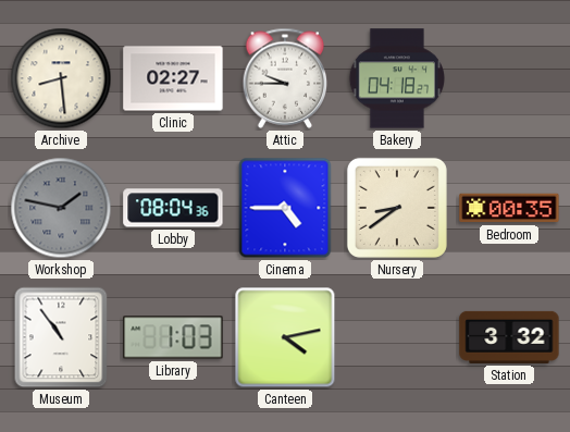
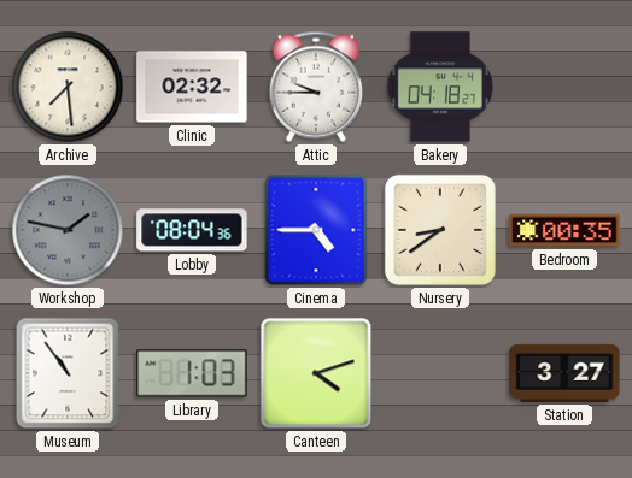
Archive: 8:29 -> 7:29
Clinic: 02:27 -> 02:32
Canteen: 4:13 -> 4:12
Station: 3:32 -> 3:27
